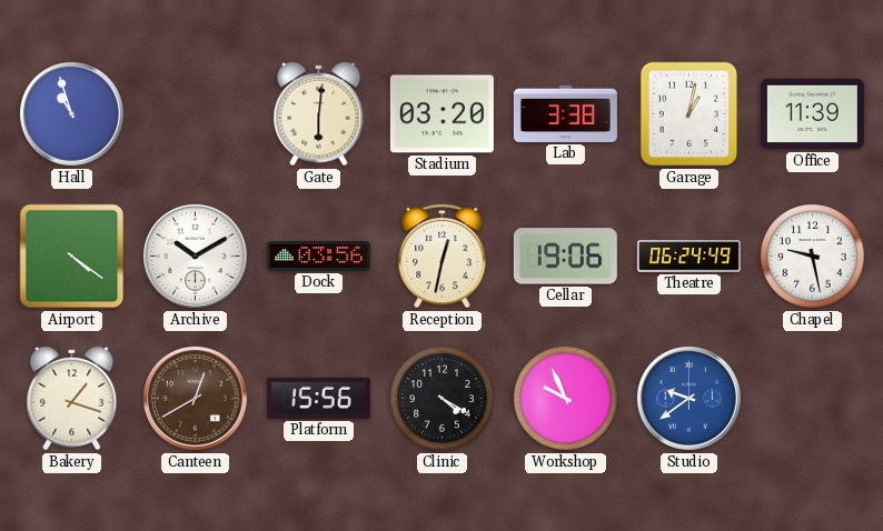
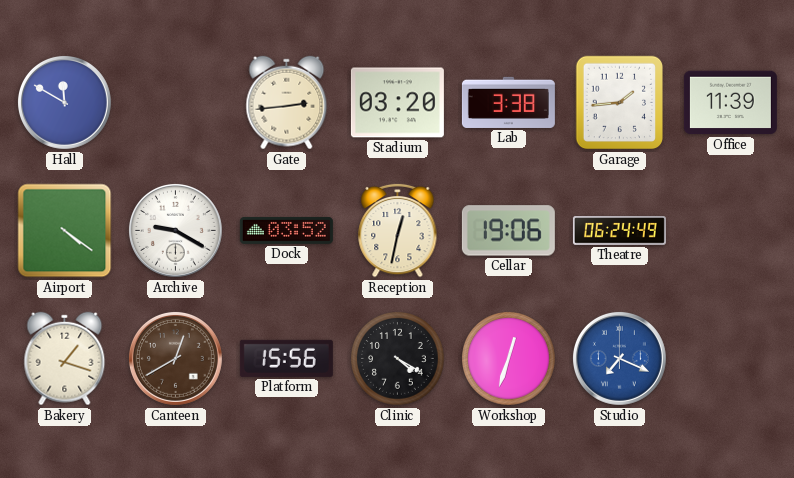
Hall: 10:57 -> 11:50
Gate: 6:01 -> 2:44
Garage: 1:02 -> 1:44
Archive: 10:10 -> 9:20
Dock: 03:56 -> 03:52
Chapel: 9:28 -> none
Workshop: 9:56 -> 12:33
Studio: 9:39 -> 7:19
